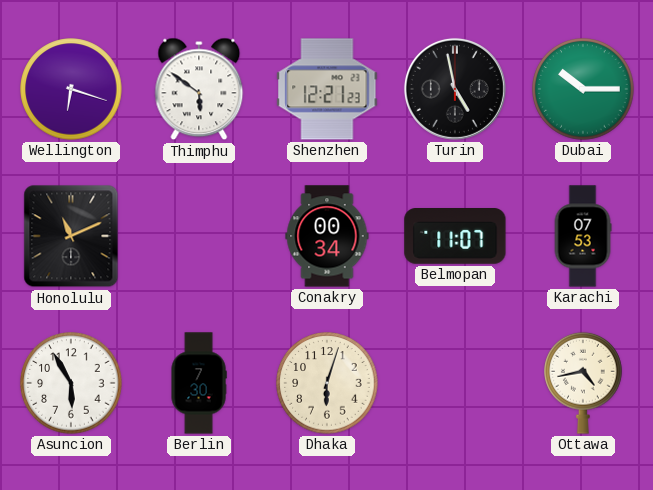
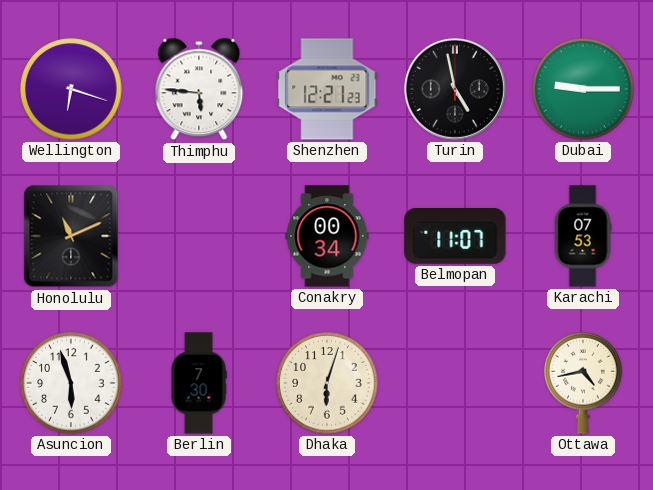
Thimphu: 5:51 -> 5:46
Dubai: 10:15 -> 9:15
Asuncion: 5:55 -> 5:57
